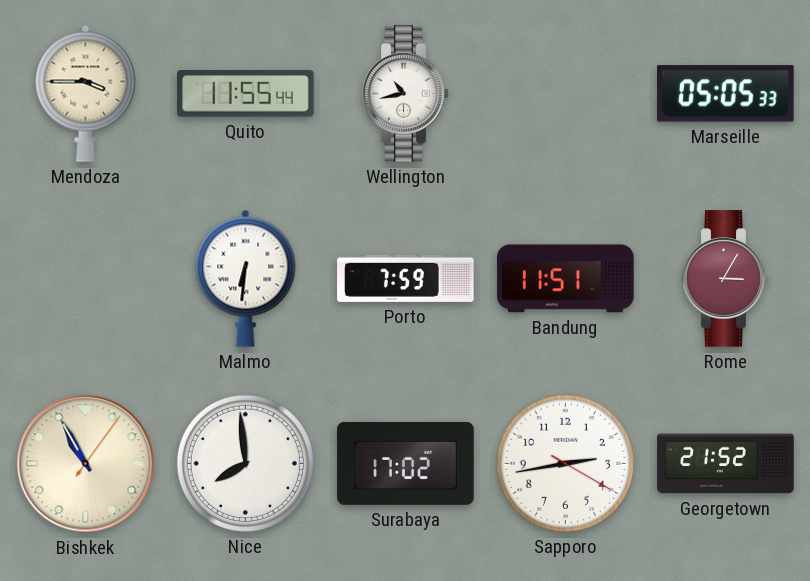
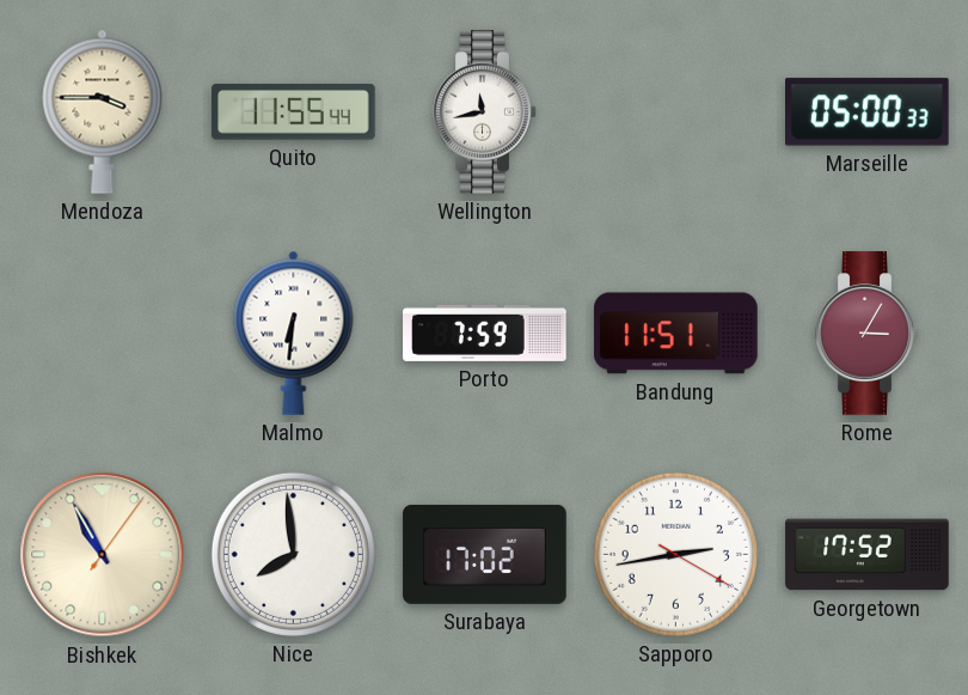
Wellington: 10:43 -> 11:43
Marseille: 05:05 -> 05:00
Georgetown: 21:52 -> 17:52
